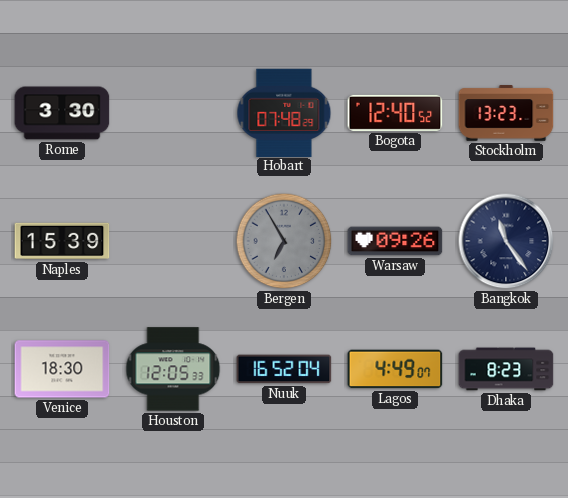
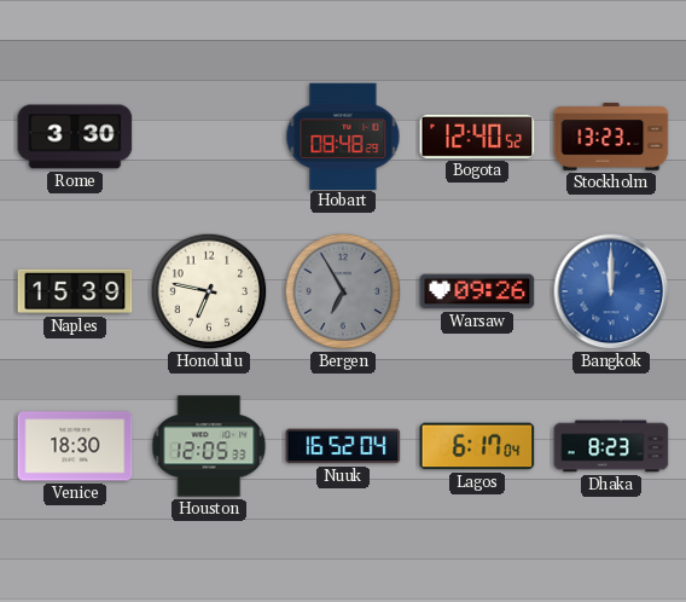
Hobart: 07:48 -> 08:48
Honolulu: none -> 6:47
Bangkok: 11:24 -> 12:00
Bangkok dial: navy -> blue
Lagos: 4:49 -> 6:17
